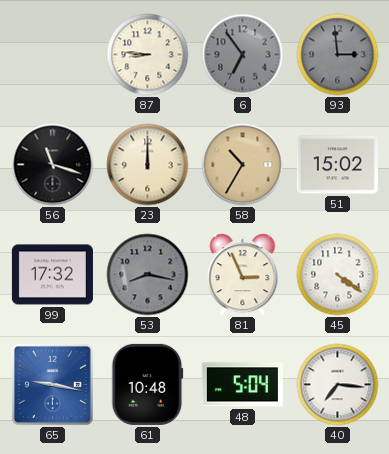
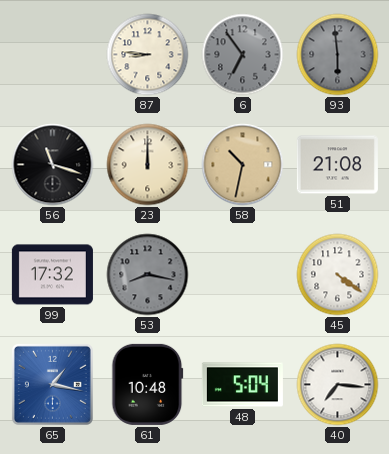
93: 2:59 -> 5:59
58: 10:35 -> 10:32
51: 15:02 -> 21:08
81: 2:56 -> none
65: 9:17 -> 1:17
